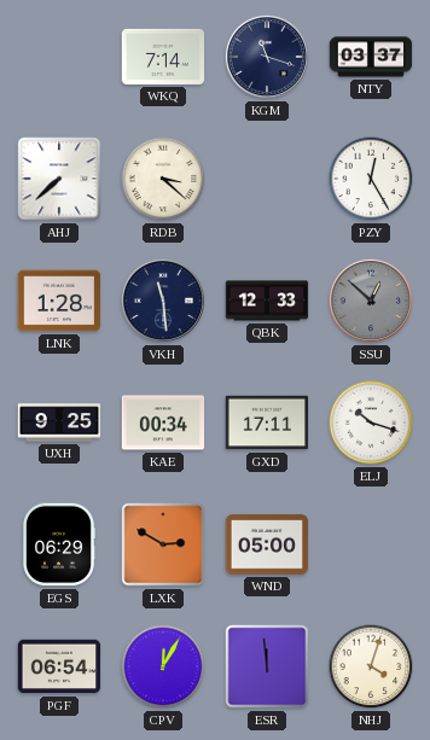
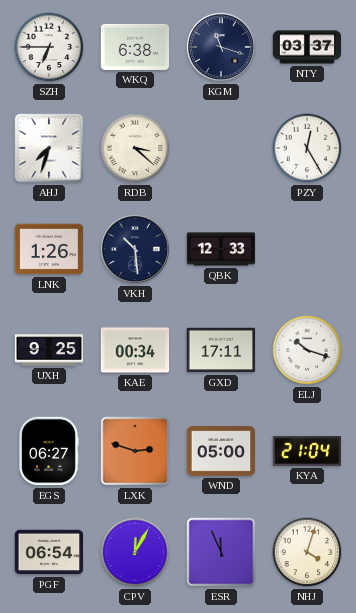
SZH: none -> 6:45
WKQ: 7:14 -> 6:38
AHJ: 7:38 -> 7:33
LNK: 1:28 -> 1:26
VKH: 11:29 -> 10:29
SSU: 12:52 -> none
EGS: 06:29 -> 06:27
LXK: 2:50 -> 2:48
KYA: none -> 21:04
ESR: 11:59 -> 11:56
